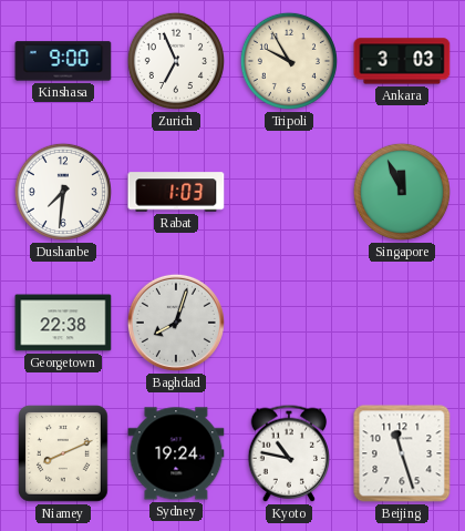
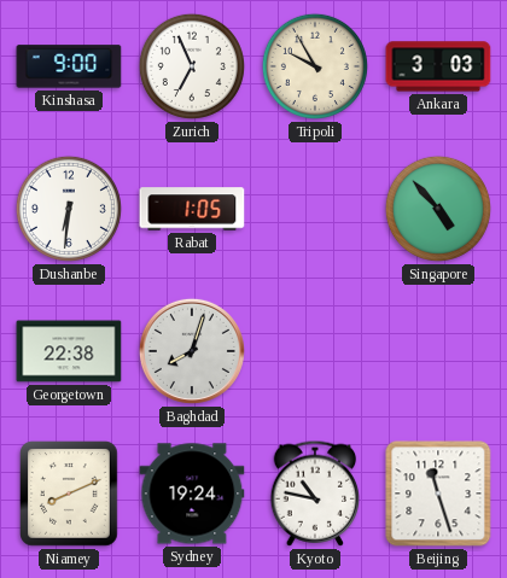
Dushanbe: 7:31 -> 6:31
Rabat: 1:03 -> 1:05
Singapore: 11:56 -> 4:53
